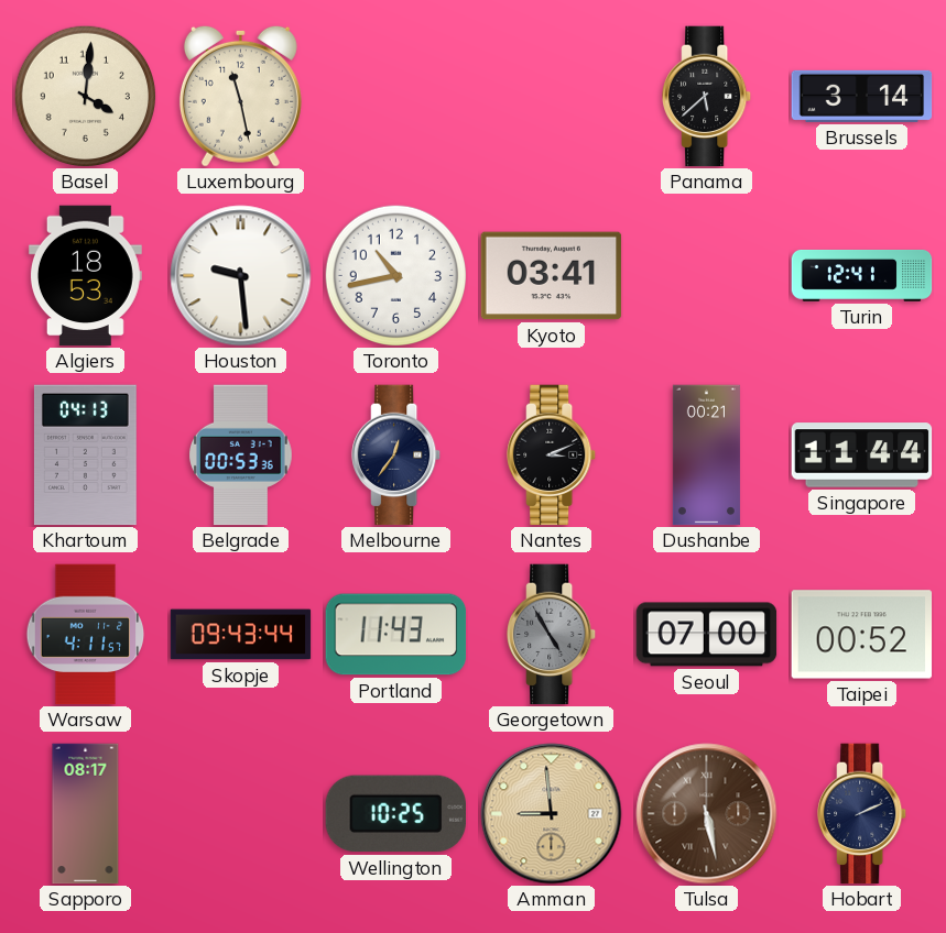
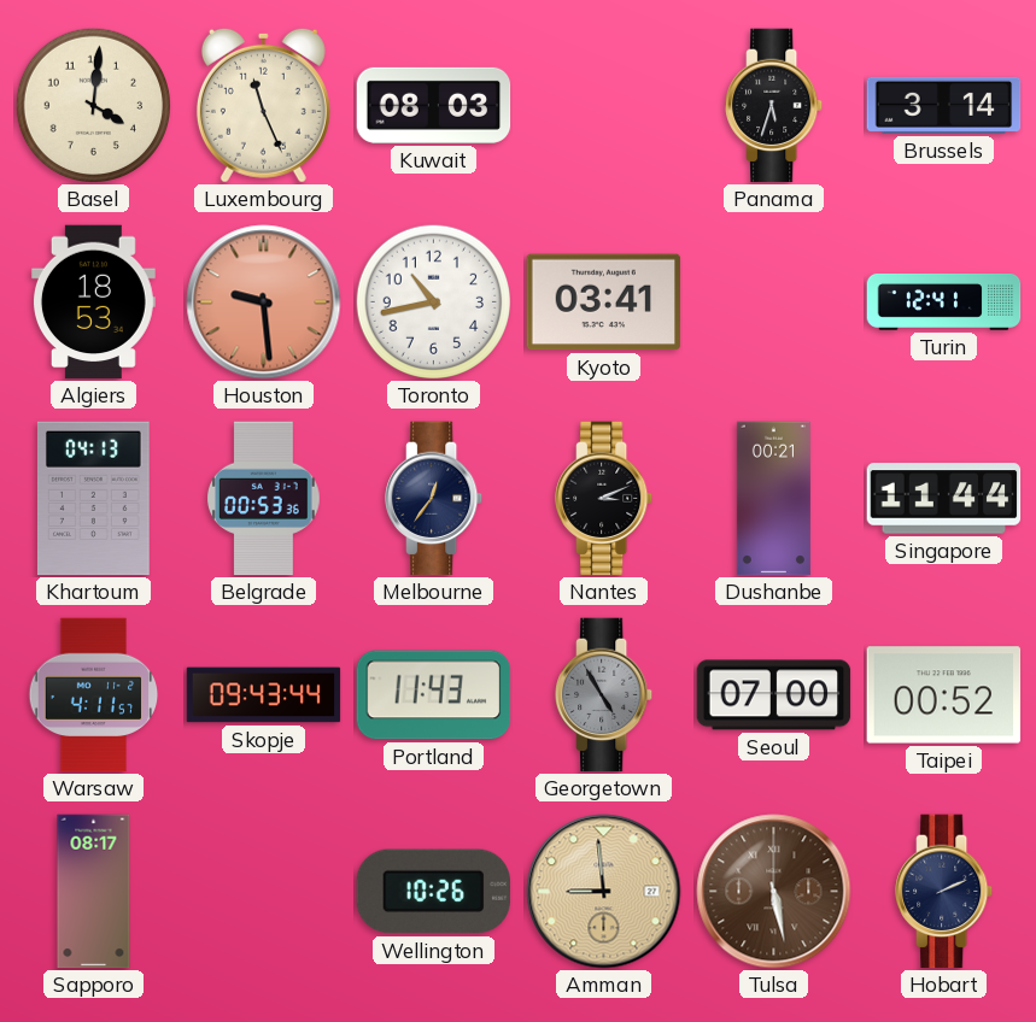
Luxembourg: 11:28 -> 11:26
Kuwait: none -> 08:03
Panama: 5:38 -> 5:33
Houston dial: white -> salmon
Wellington: 10:25 -> 10:26
